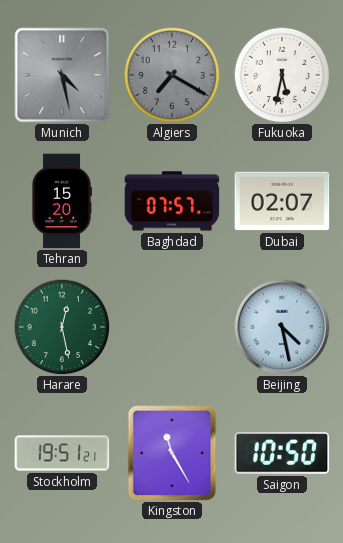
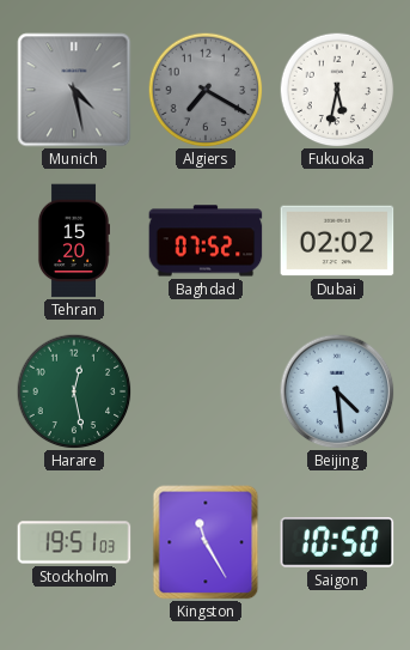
Baghdad: 07:57 -> 07:52
Dubai: 02:07 -> 02:02
Beijing: 4:28 -> 4:29
Stockholm: 19:51:21 -> 19:51:03
